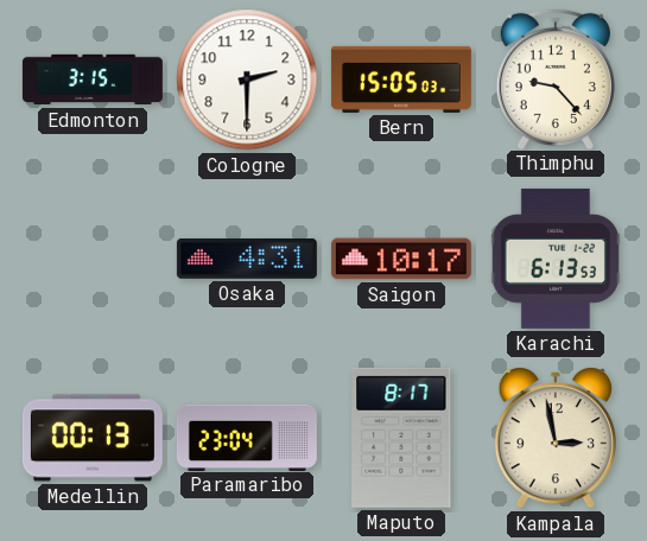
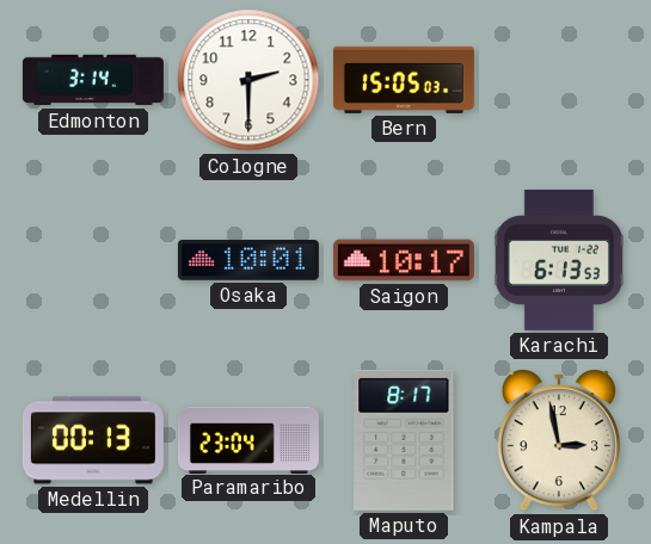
Edmonton: 3:15 -> 3:14
Thimphu: 9:23 -> none
Osaka: 4:31 -> 10:01
